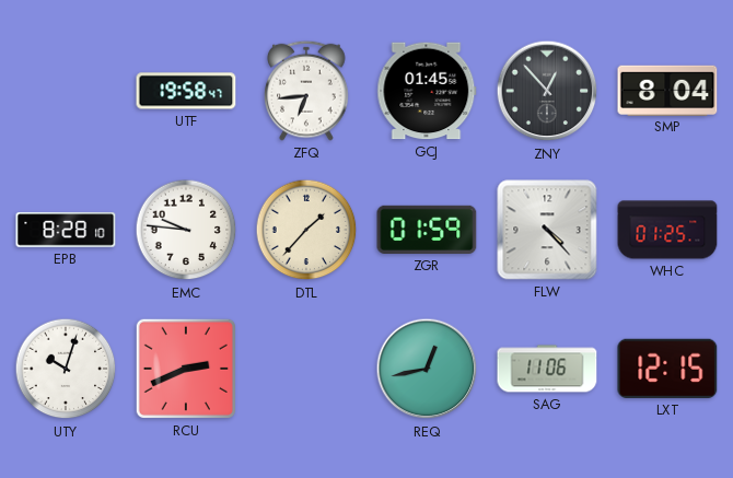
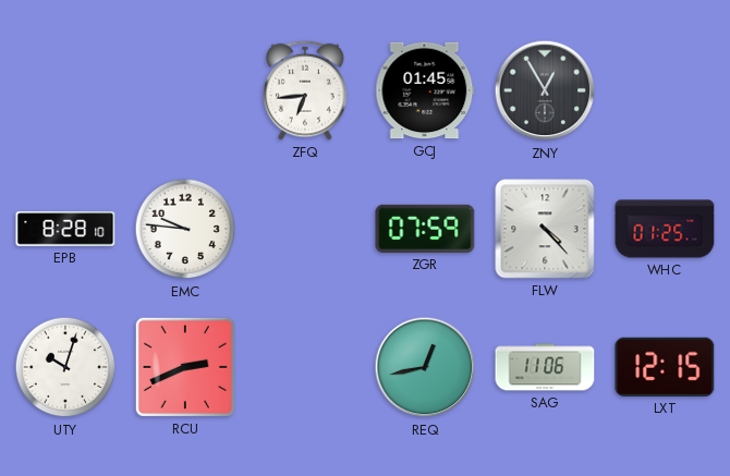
UTF: 19:58 -> none
ZNY: 12:53 -> 12:55
SMP: 8:04 -> none
DTL: 1:37 -> none
ZGR: 01:59 -> 07:59
